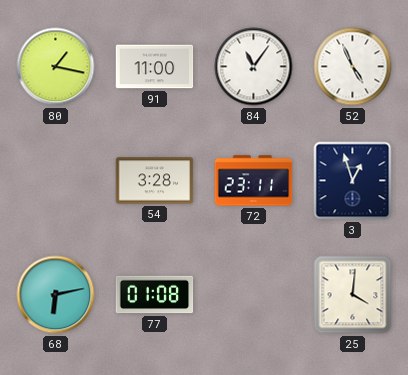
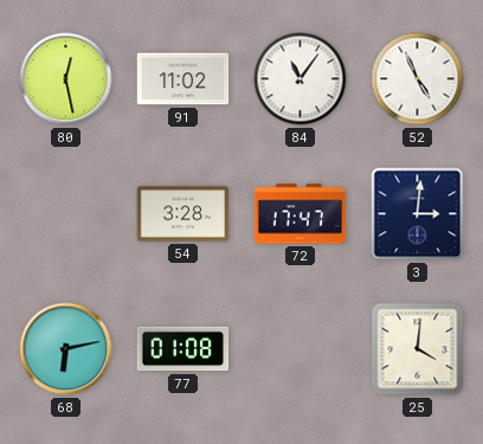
80: 1:17 -> 12:28
91: 11:00 -> 11:02
72: 23:11 -> 17:47
3: 12:57 -> 3:01
